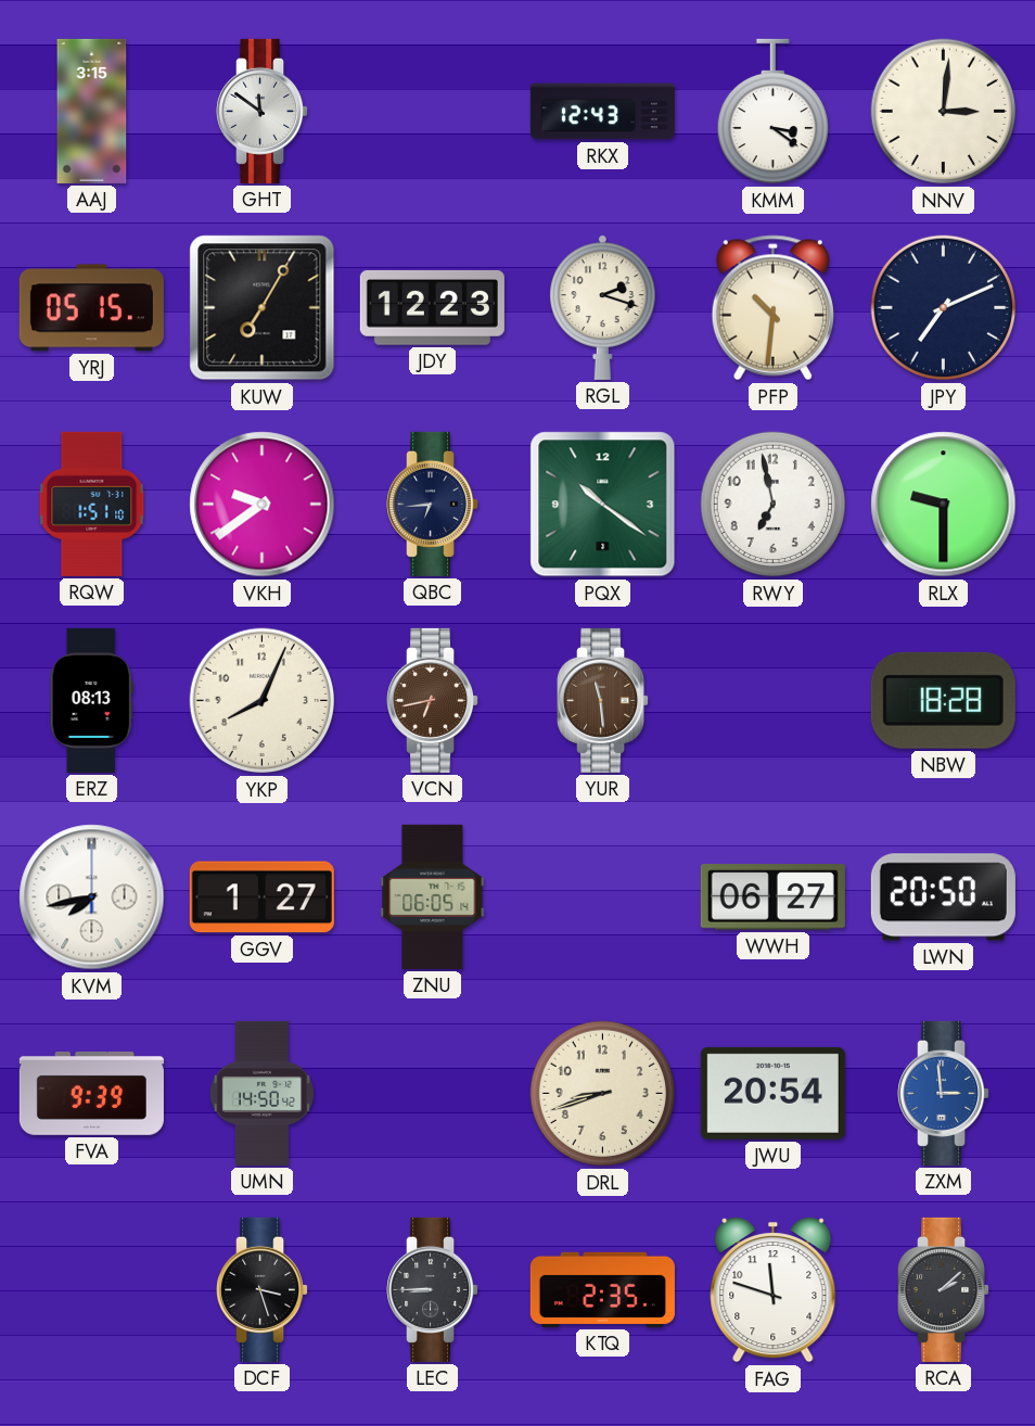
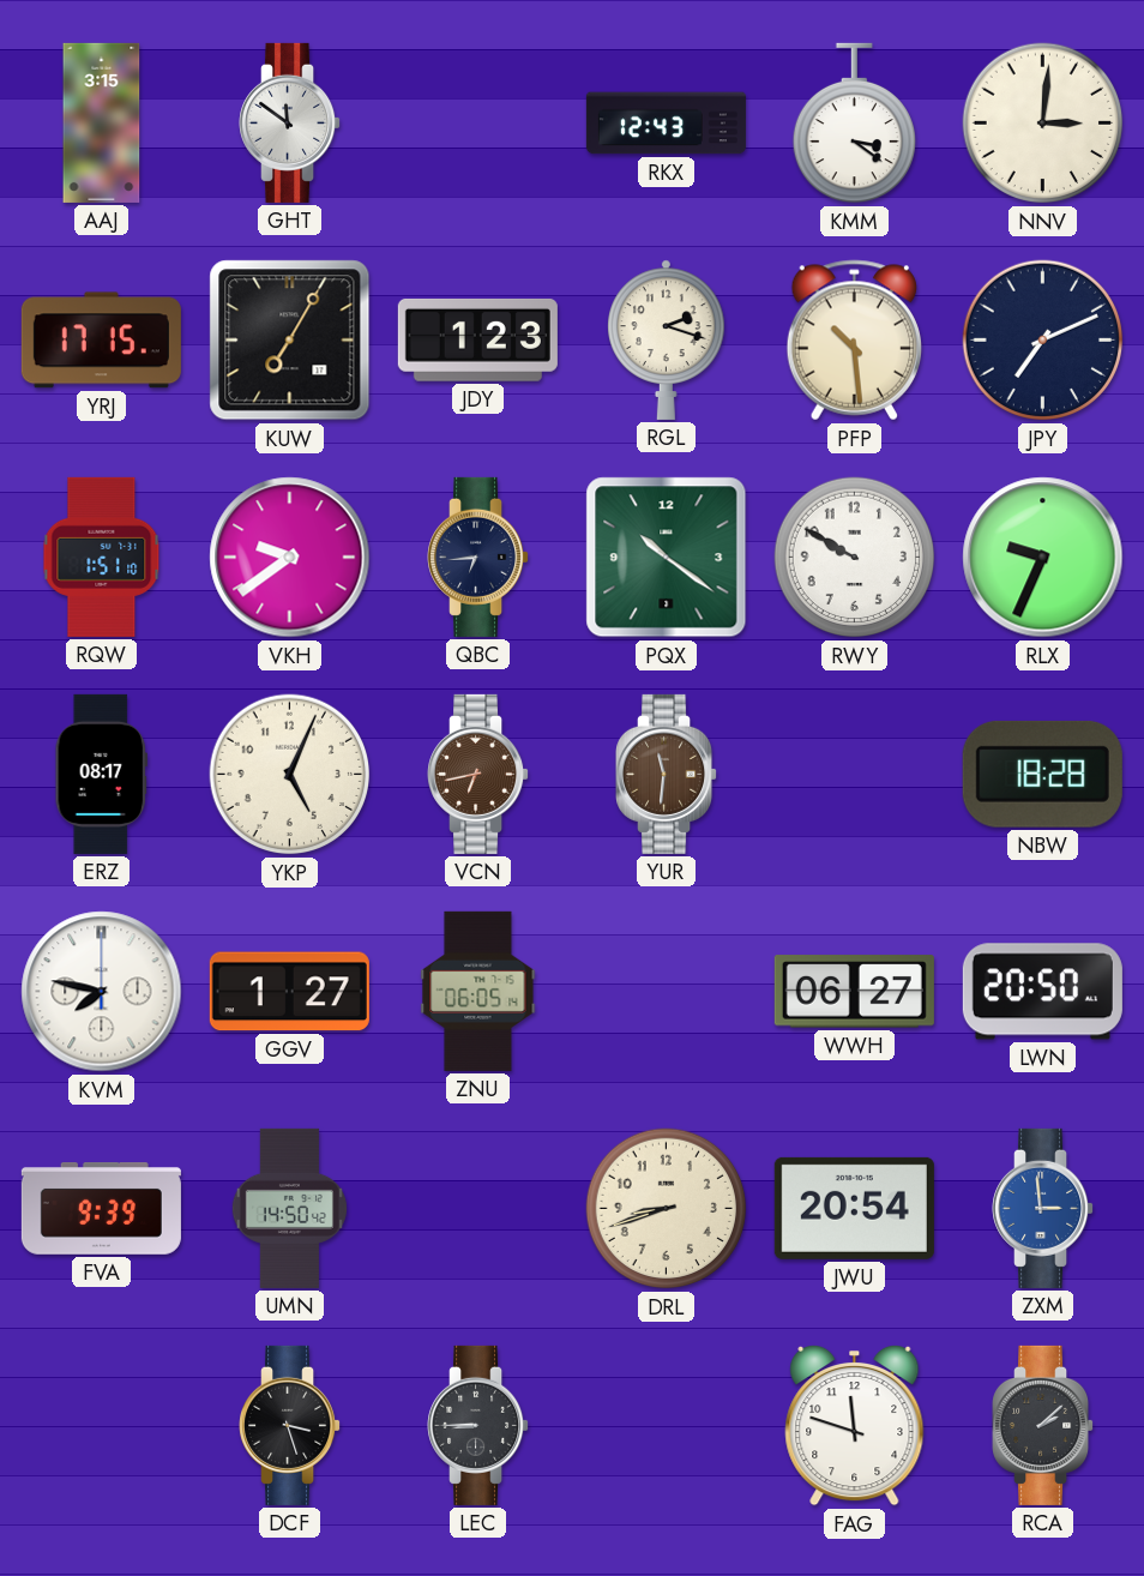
YRJ: 05:15 -> 17:15
JDY: 12:23 -> 1:23
PFP: 10:31 -> 10:29
RWY: 6:58 -> 9:50
RLX: 9:30 -> 9:34
ERZ: 08:13 -> 08:17
YKP: 8:04 -> 5:04
YUR: 11:29 -> 11:31
KVM: 7:43 -> 7:47
KTQ: 2:35 -> none
